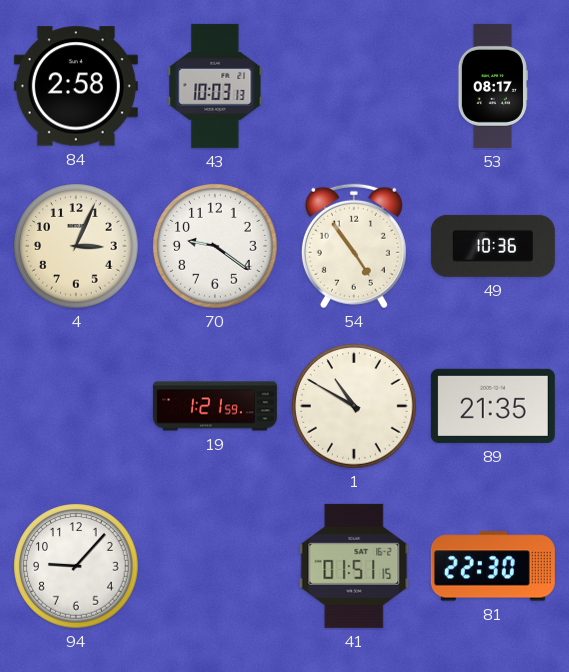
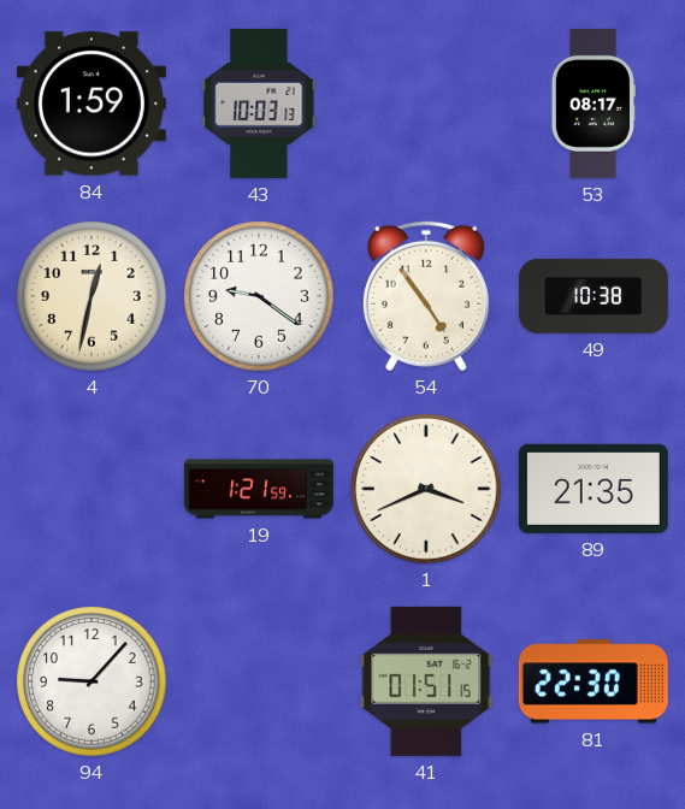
84: 2:58 -> 1:59
4: 3:04 -> 12:32
49: 10:36 -> 10:38
1: 10:50 -> 3:41
